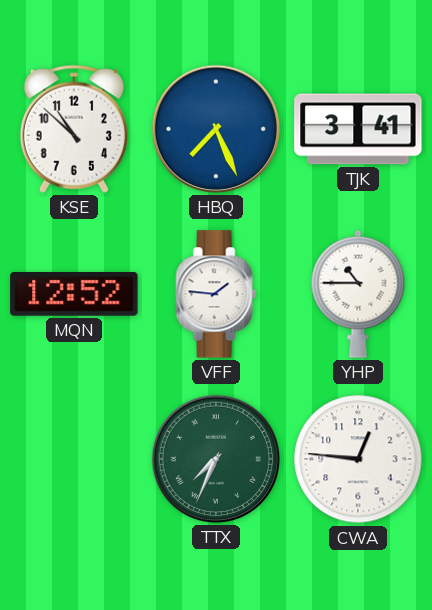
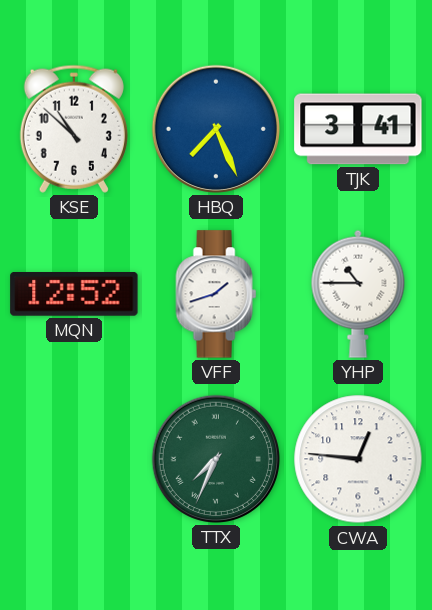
VFF: 1:46 -> 1:42
